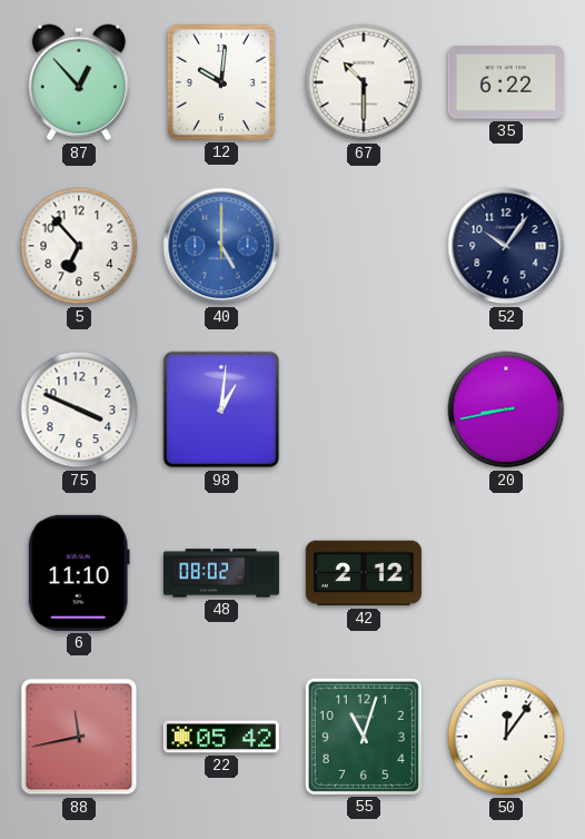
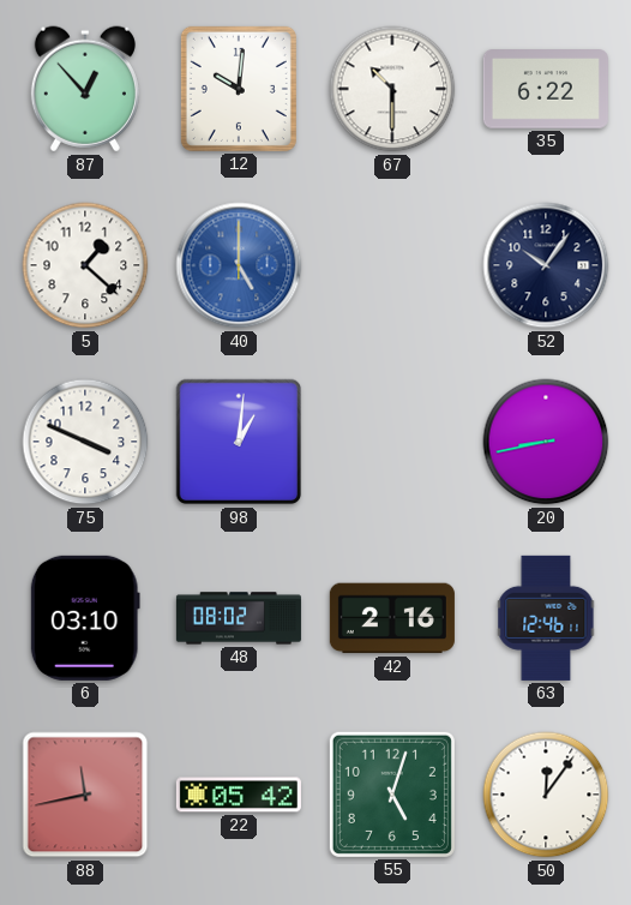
5: 6:53 -> 1:22
6: 11:10 -> 03:10
42: 2:12 -> 2:16
63: none -> 12:46
55: 11:03 -> 5:03
